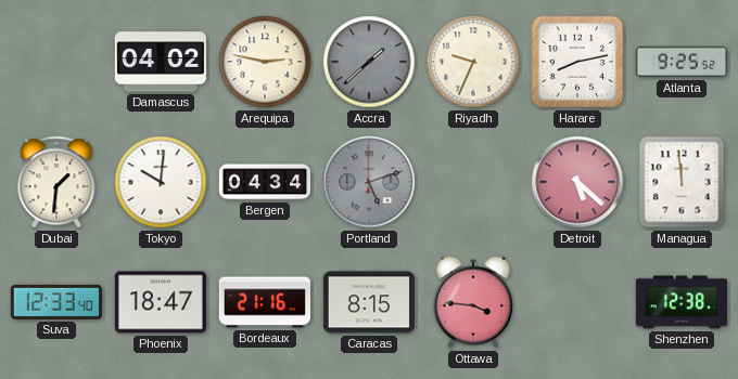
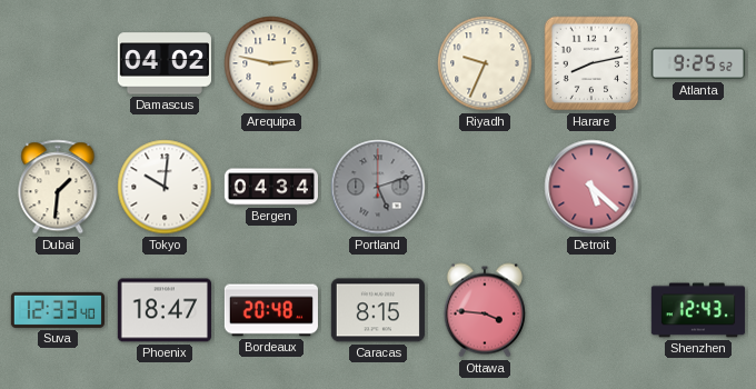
Accra: 1:38 -> none
Managua: 11:59 -> none
Bordeaux: 21:16 -> 20:48
Shenzhen: 12:38 -> 12:43
